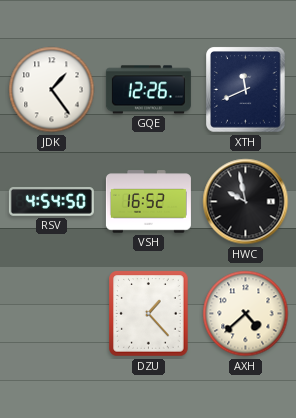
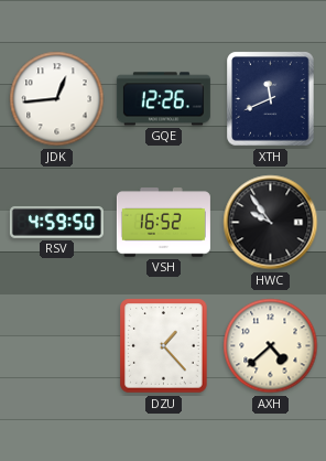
JDK: 1:24 -> 12:44
RSV: 4:54 -> 4:59
HWC: 9:58 -> 9:54
